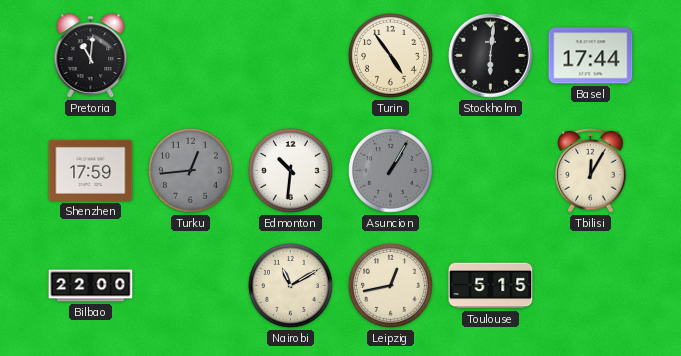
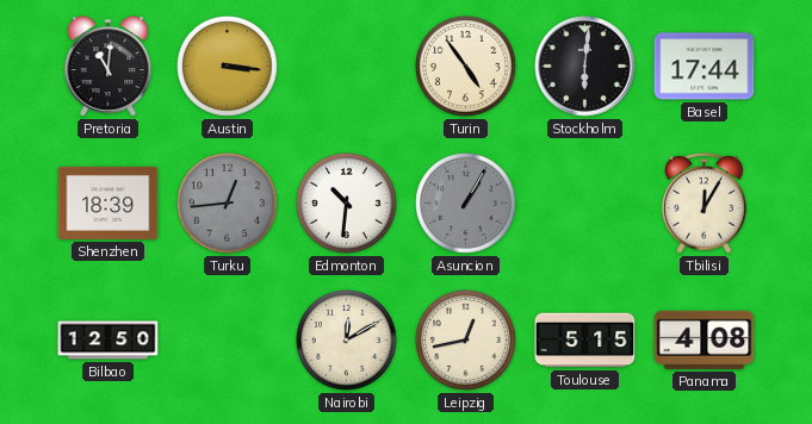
Austin: none -> 3:16
Shenzhen: 17:59 -> 18:39
Bilbao: 22:00 -> 12:50
Nairobi: 11:10 -> 12:10
Panama: none -> 4:08
